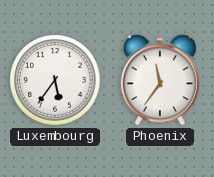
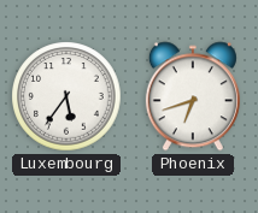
Phoenix: 11:36 -> 6:42
